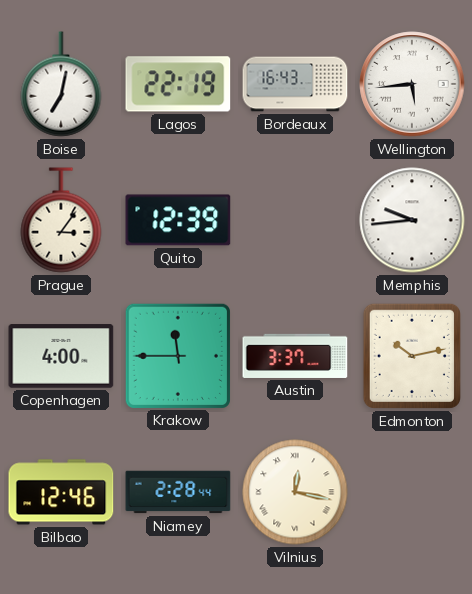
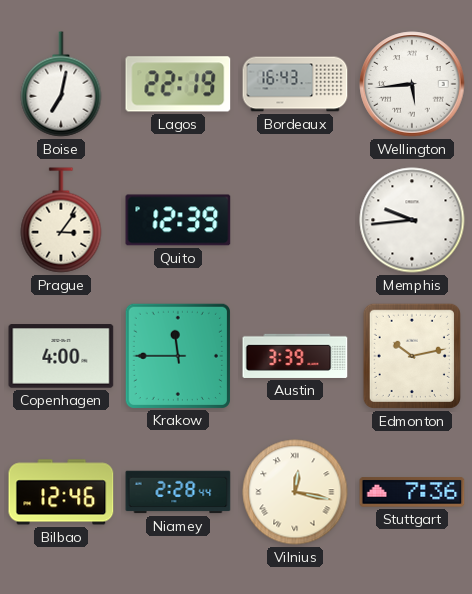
Austin: 3:37 -> 3:39
Stuttgart: none -> 7:36
